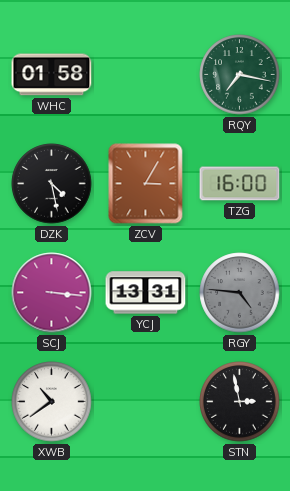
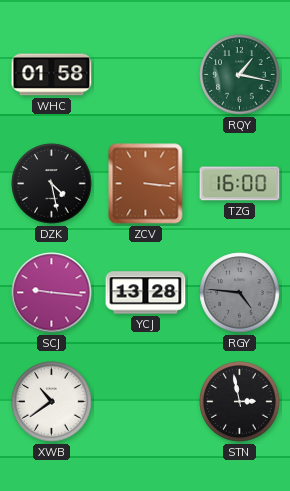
RQY: 7:17 -> 1:17
ZCV: 3:05 -> 3:16
SCJ: 3:16 -> 9:16
YCJ: 13:31 -> 13:28
